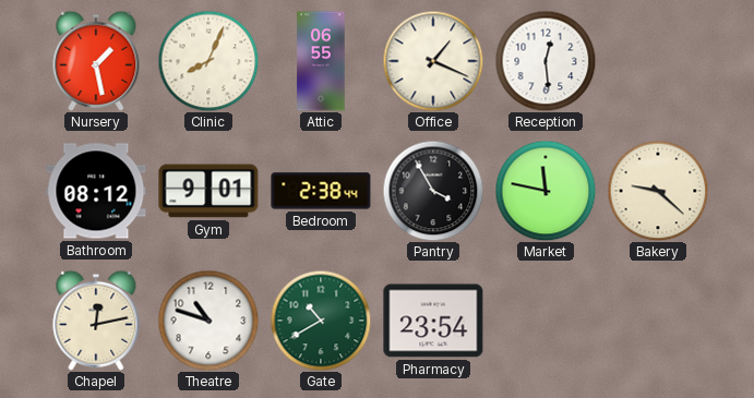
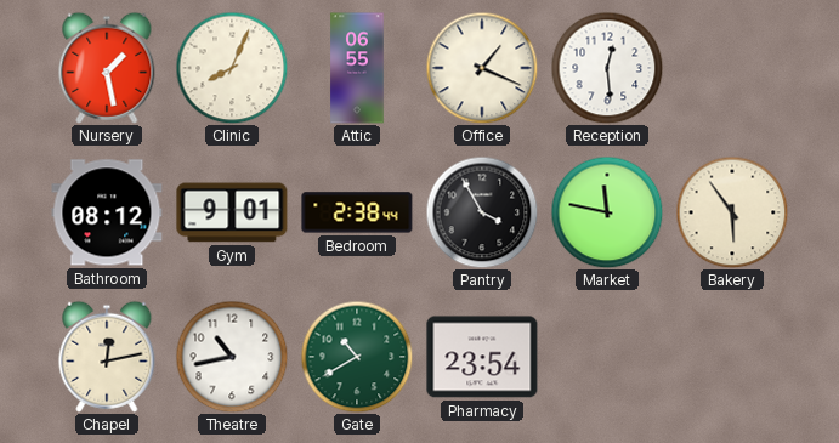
Bakery: 9:22 -> 5:54
Theatre: 10:48 -> 10:43
